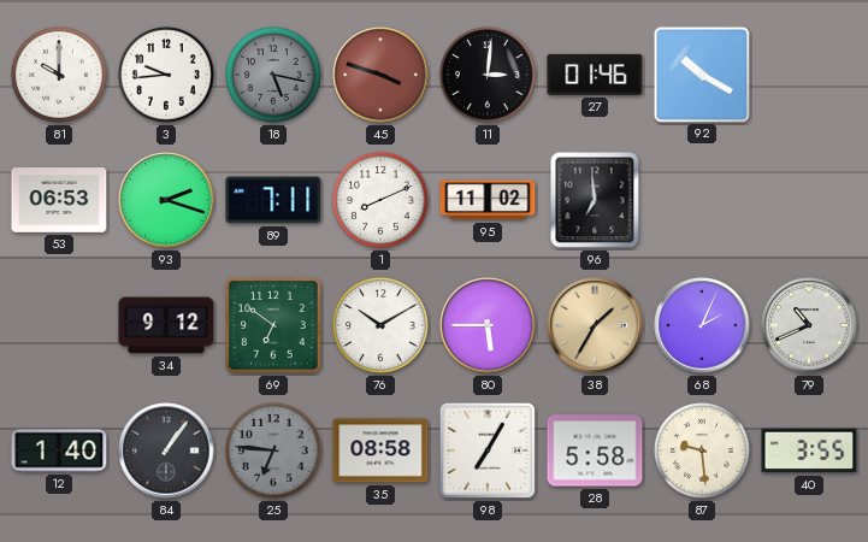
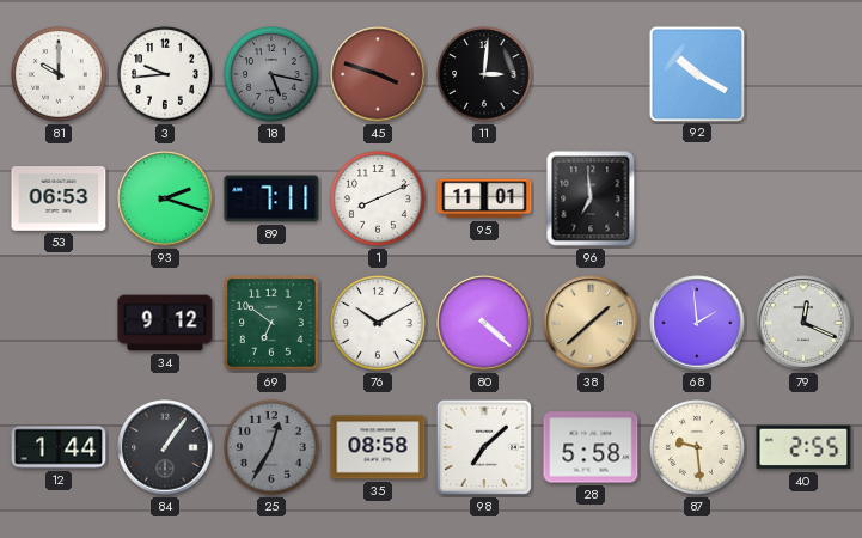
27: 01:46 -> none
95: 11:02 -> 11:01
80: 5:45 -> 4:22
38: 1:35 -> 1:38
68: 2:04 -> 1:59
79: 10:41 -> 12:19
12: 1:40 -> 1:44
25: 6:46 -> 12:35
98: 7:05 -> 7:08
40: 3:55 -> 2:55
